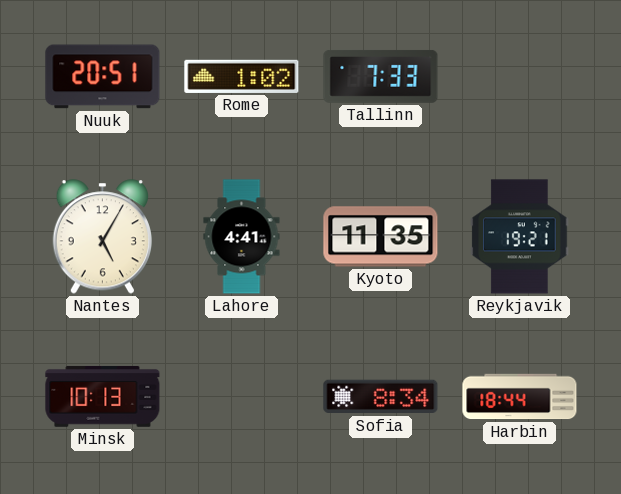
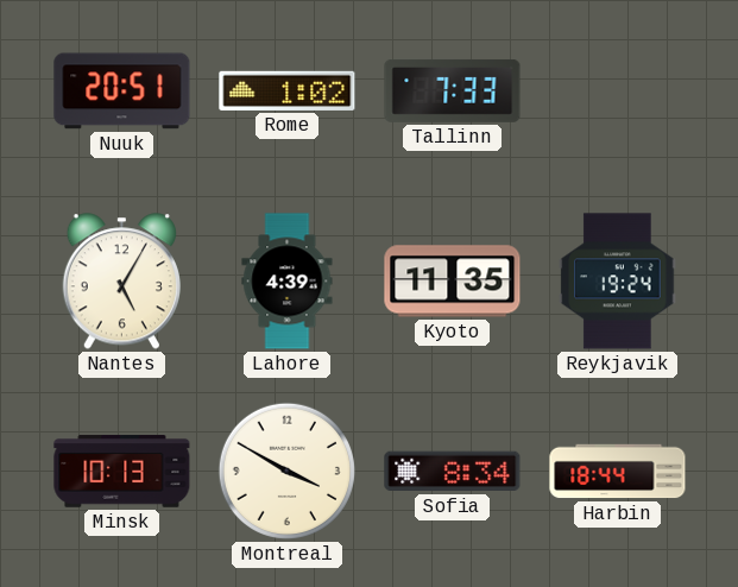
Lahore: 4:41 -> 4:39
Reykjavik: 19:21 -> 19:24
Montreal: none -> 3:50
